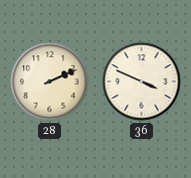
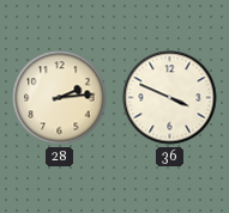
28: 2:11 -> 2:14
